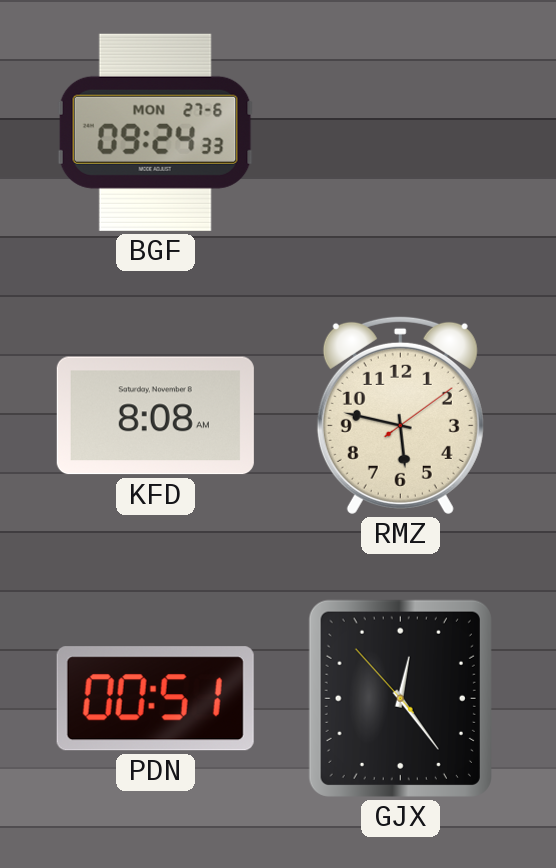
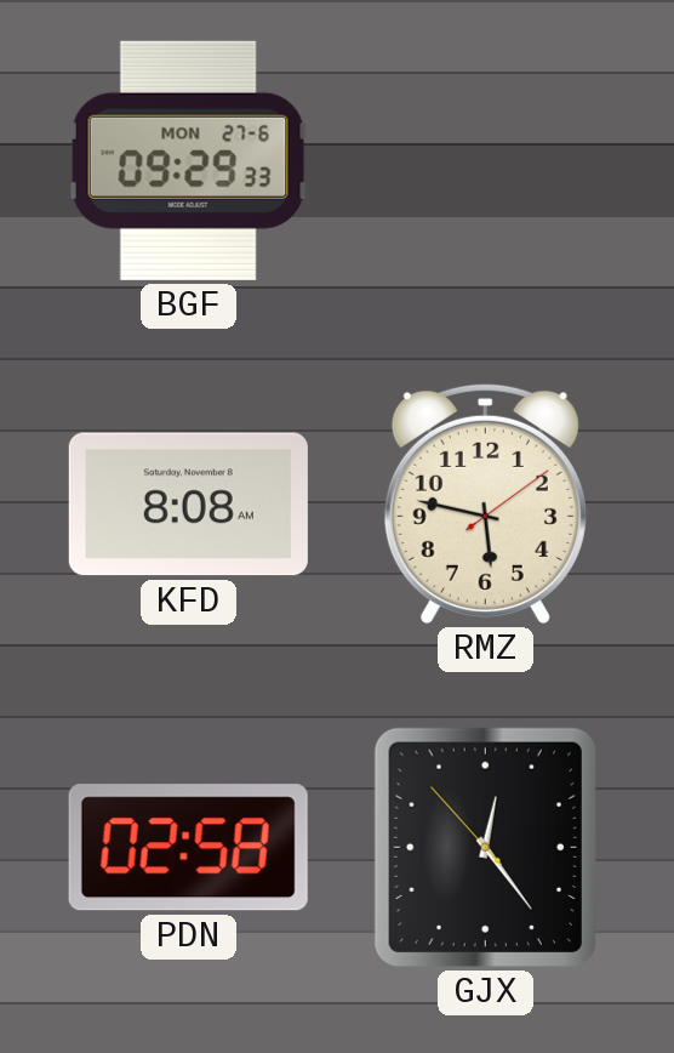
BGF: 09:24 -> 09:29
PDN: 00:51 -> 02:58
